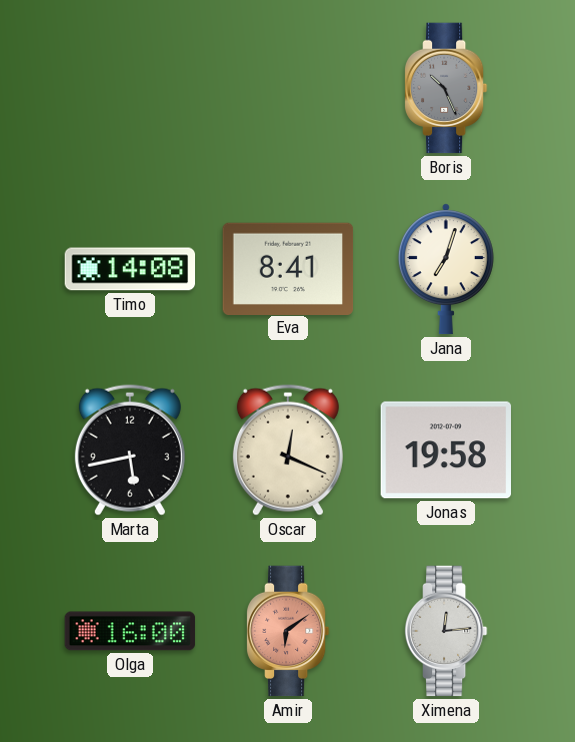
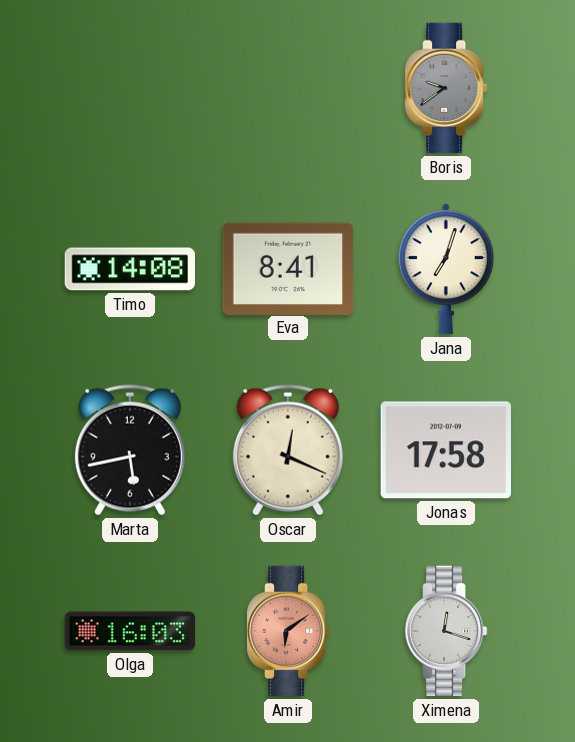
Boris: 10:26 -> 9:39
Jonas: 19:58 -> 17:58
Olga: 16:00 -> 16:03
Ximena: 12:14 -> 12:18
